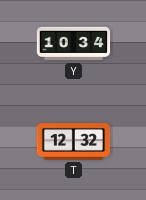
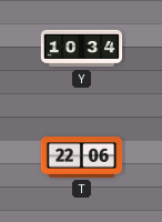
T: 12:32 -> 22:06
